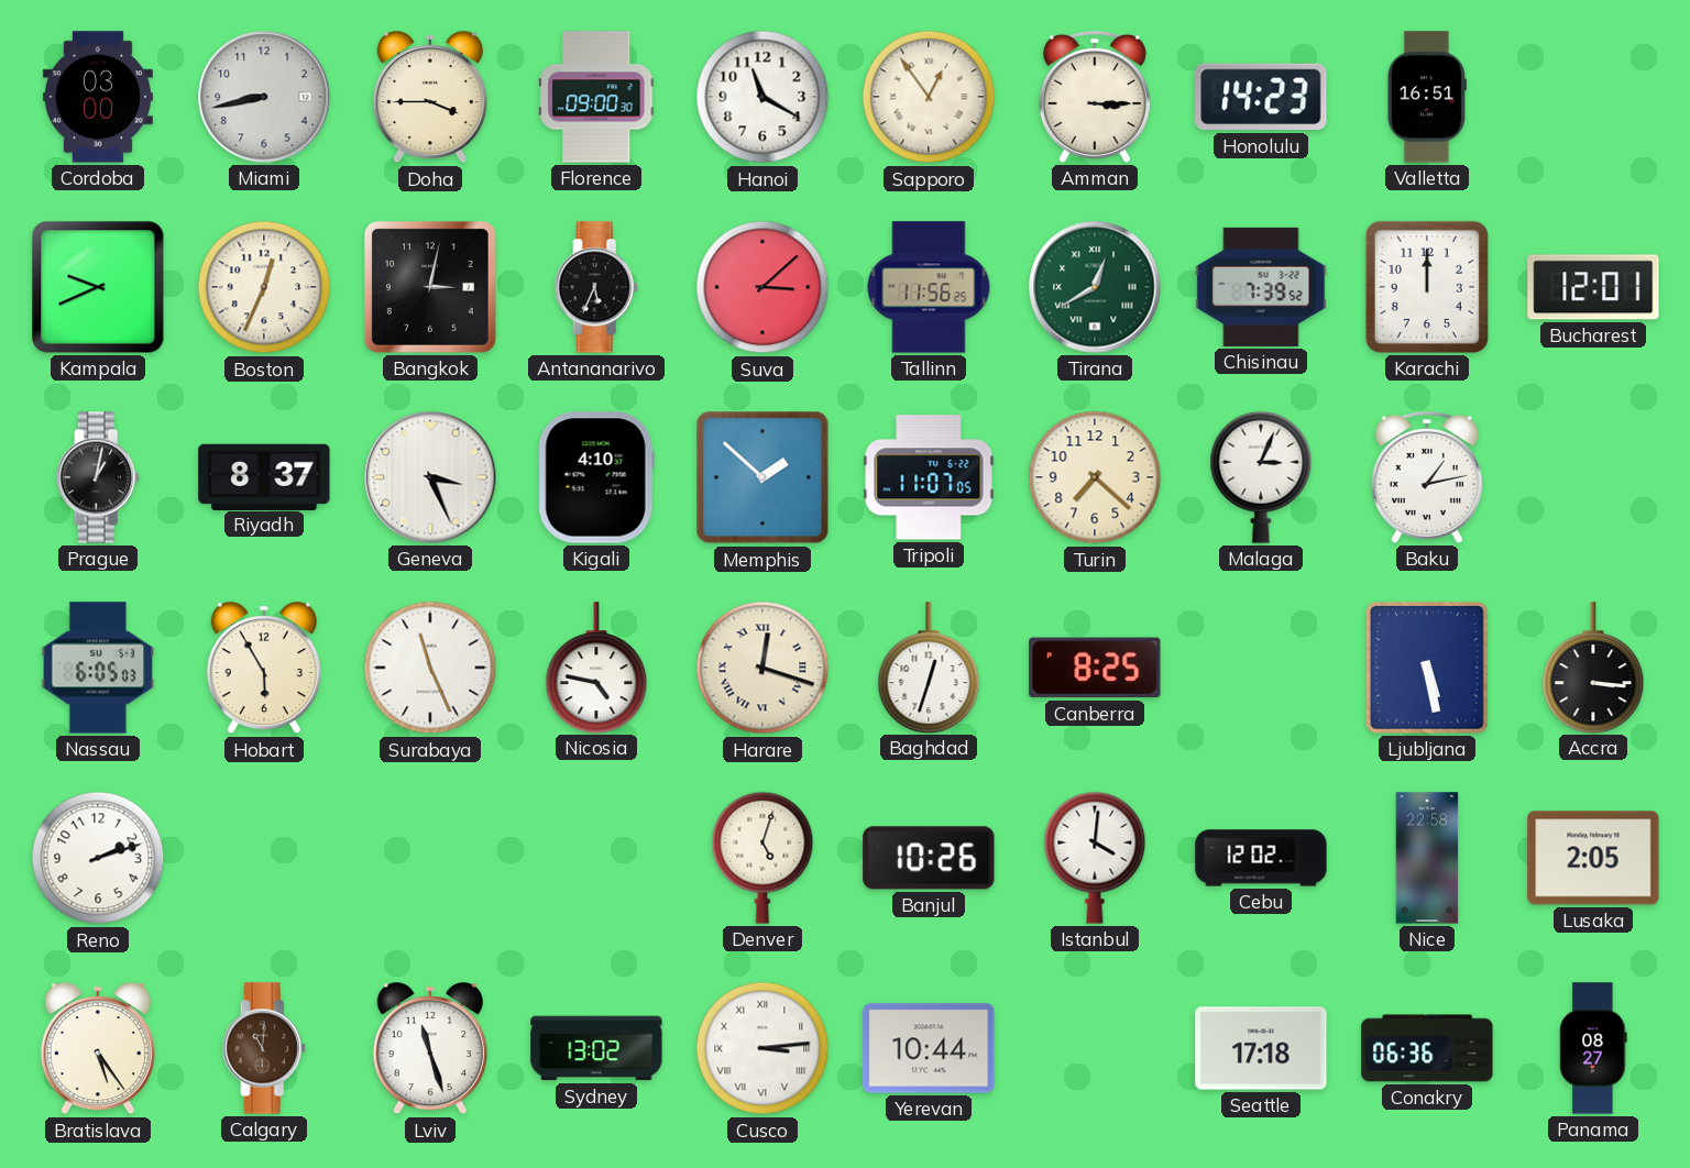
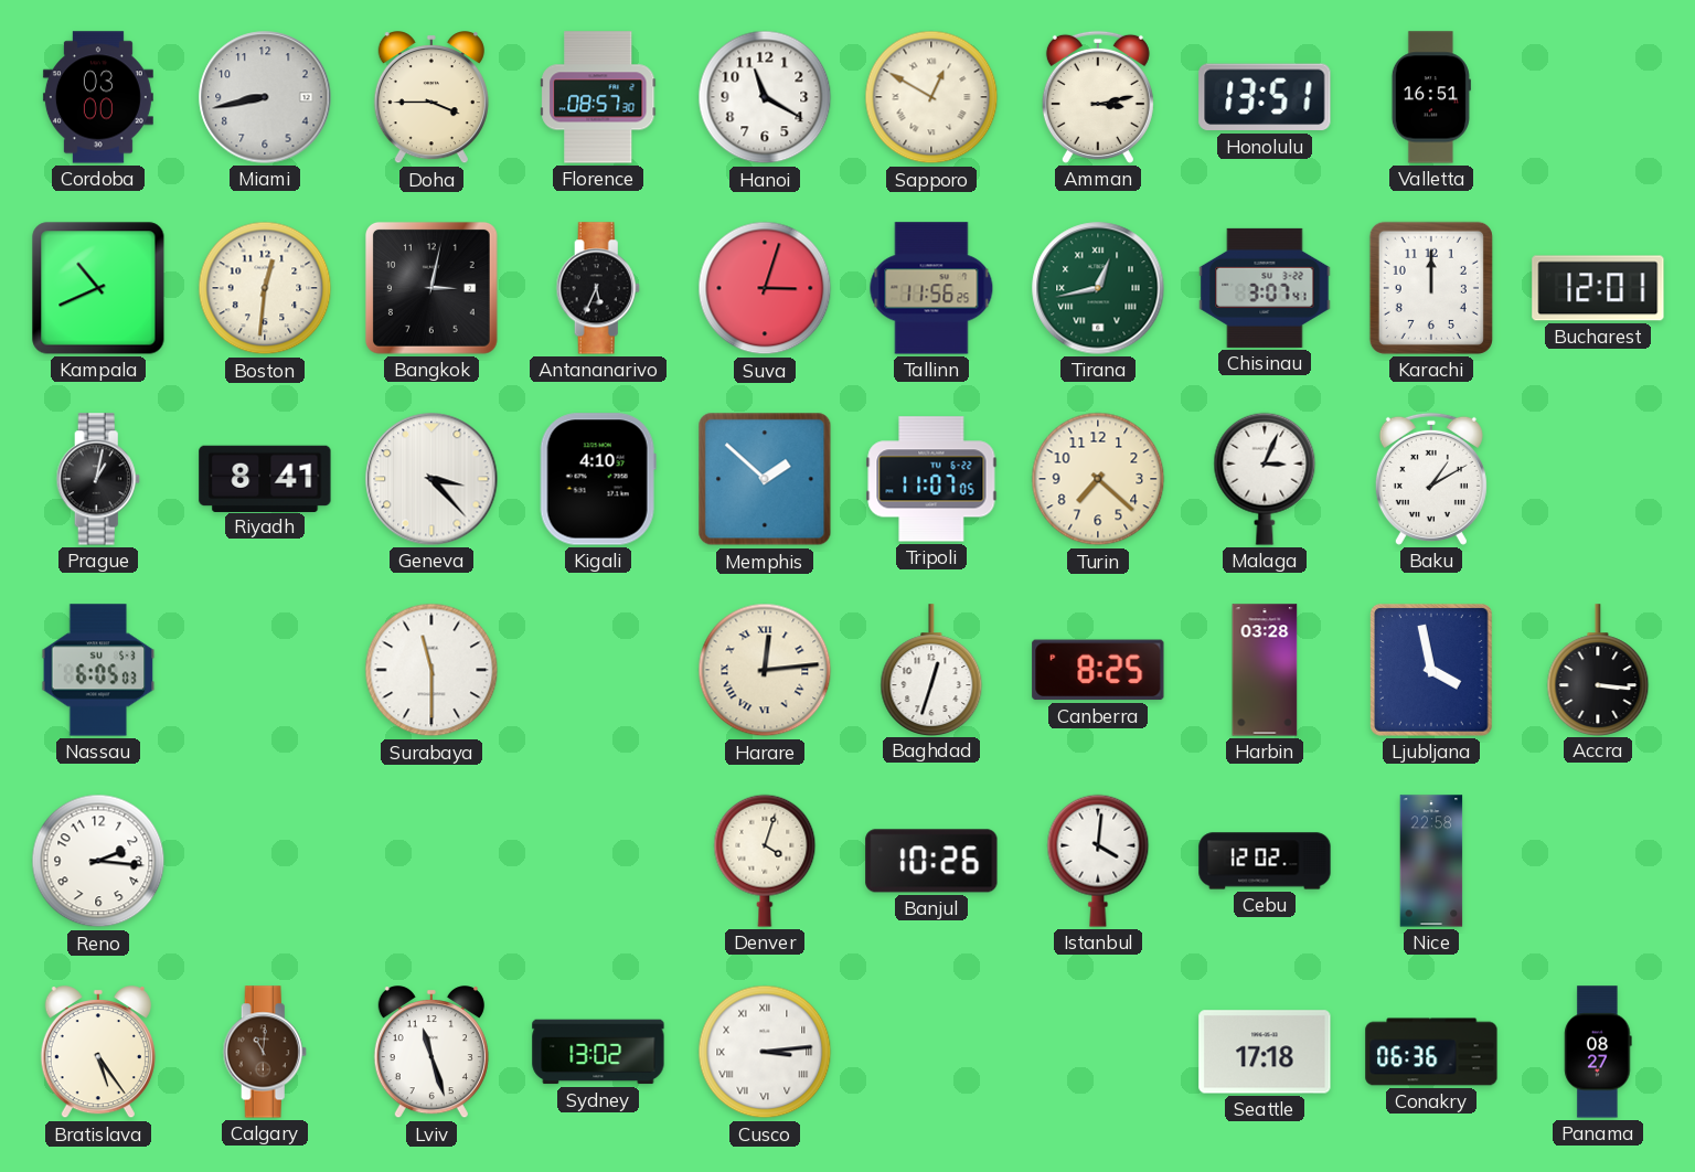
Florence: 09:00 -> 08:57
Sapporo: 12:54 -> 12:50
Amman: 3:15 -> 3:13
Honolulu: 14:23 -> 13:51
Kampala: 9:41 -> 10:41
Boston: 12:34 -> 12:31
Suva: 3:08 -> 3:03
Tirana: 12:40 -> 12:43
Chisinau: 7:39 -> 3:07
Riyadh: 8:37 -> 8:41
Geneva: 3:26 -> 3:23
Baku: 1:13 -> 1:10
Hobart: 5:55 -> none
Surabaya: 11:26 -> 11:30
Nicosia: 4:47 -> none
Harare: 12:18 -> 12:14
Harbin: none -> 03:28
Ljubljana: 5:28 -> 3:58
Reno: 2:12 -> 2:16
Denver: 5:03 -> 4:03
Lusaka: 2:05 -> none
Yerevan: 10:44 -> none
